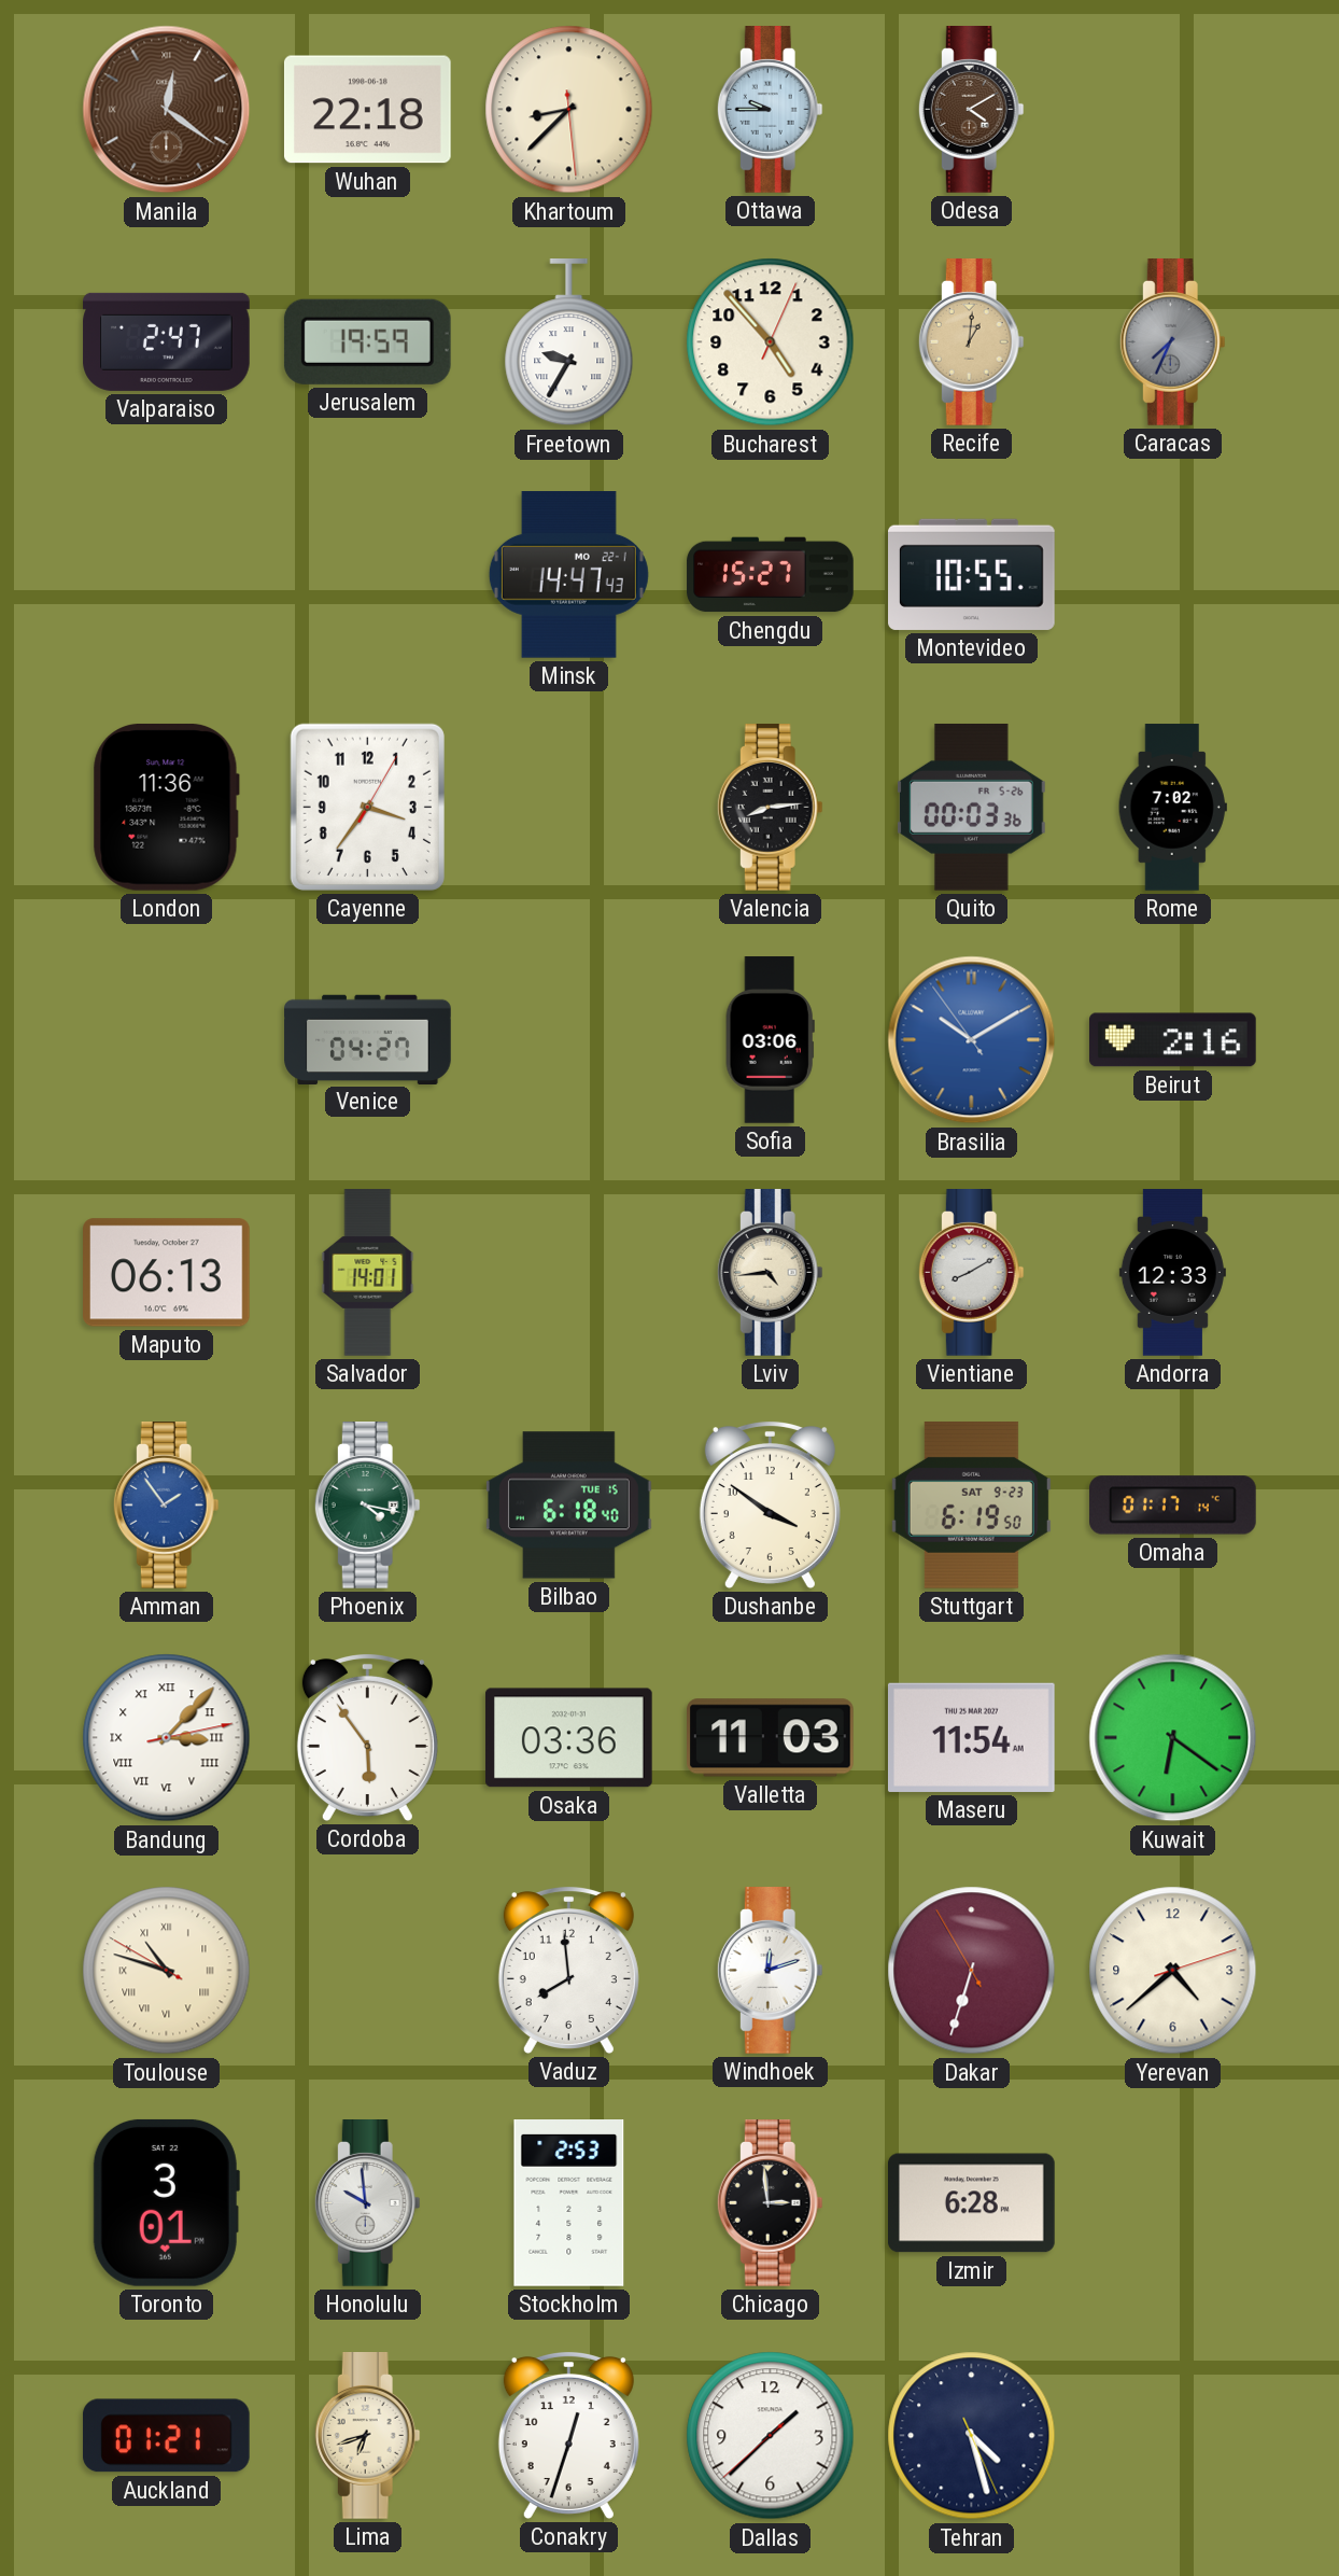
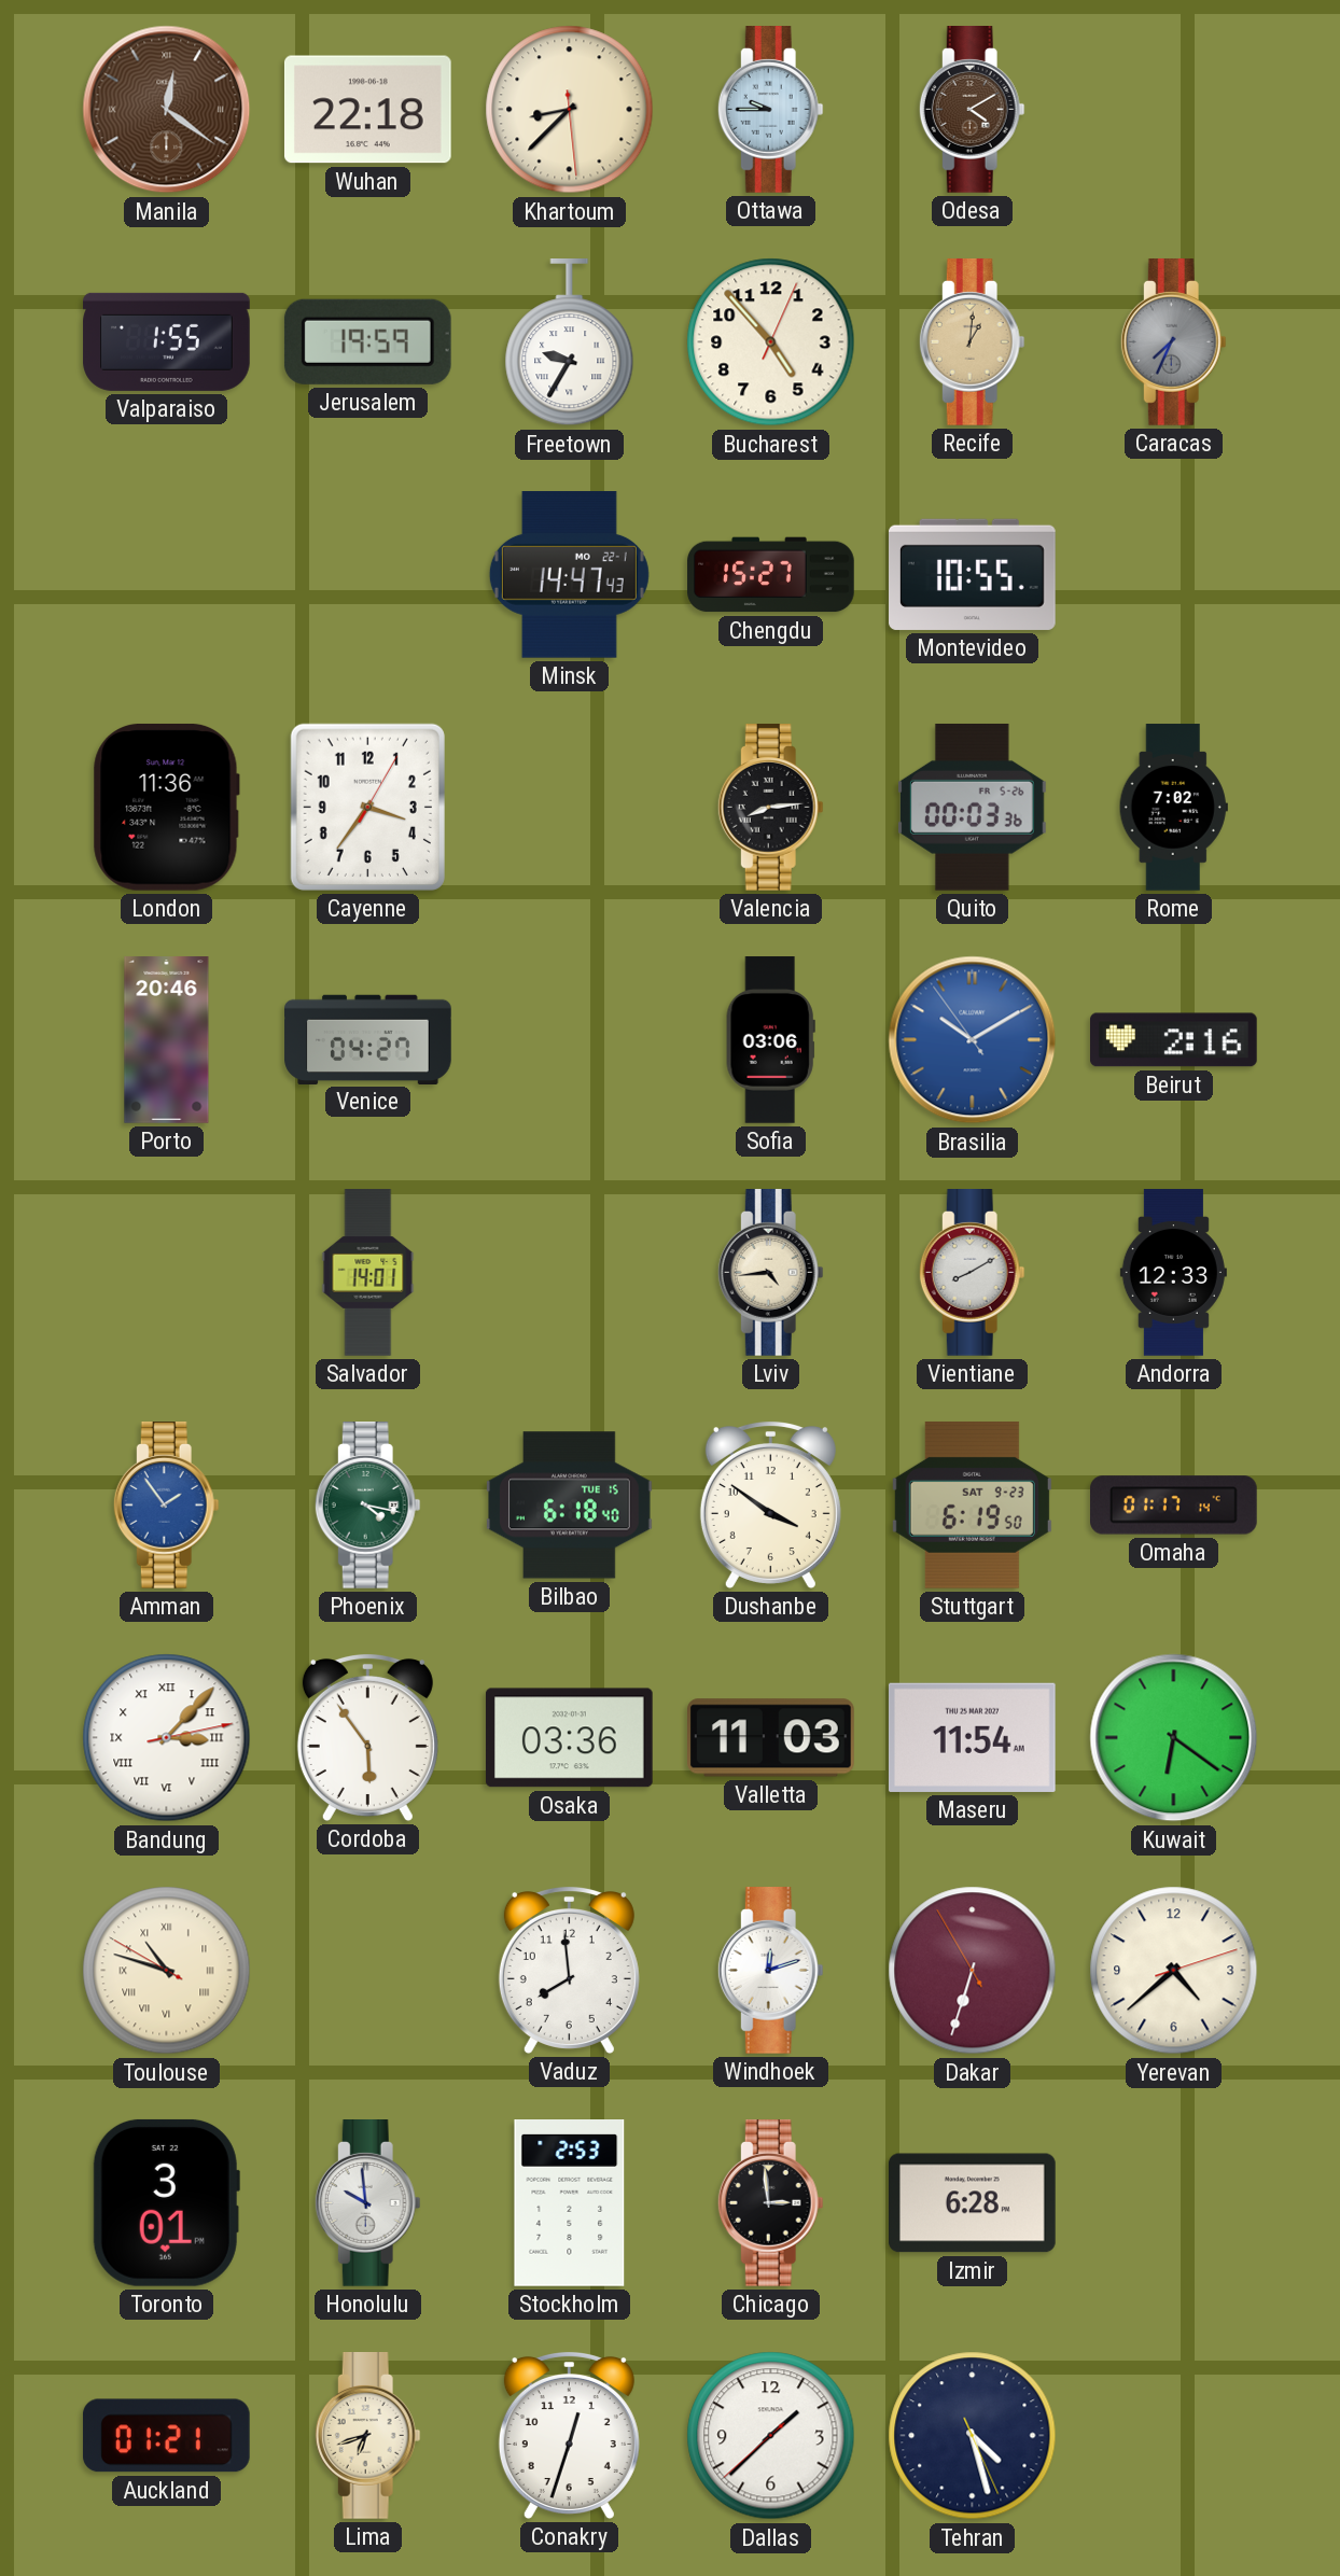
Valparaiso: 2:47 -> 1:55
Porto: none -> 20:46
Maputo: 06:13 -> none
